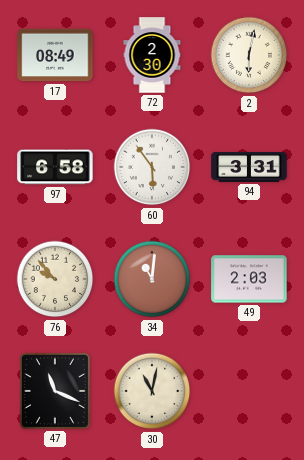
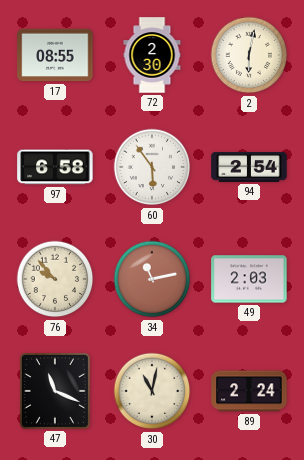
17: 08:49 -> 08:55
94: 3:31 -> 2:54
34: 11:01 -> 11:13
89: none -> 2:24
